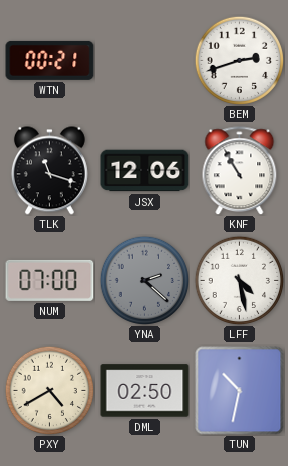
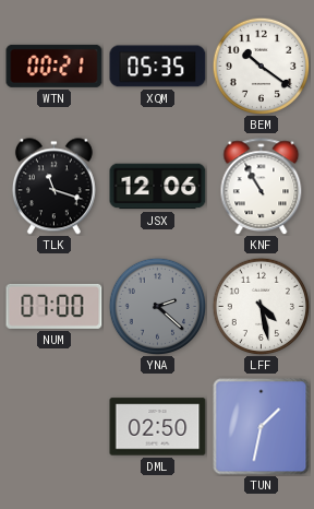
XQM: none -> 05:35
BEM: 2:42 -> 10:21
PXY: 4:40 -> none
TUN: 10:32 -> 1:32
